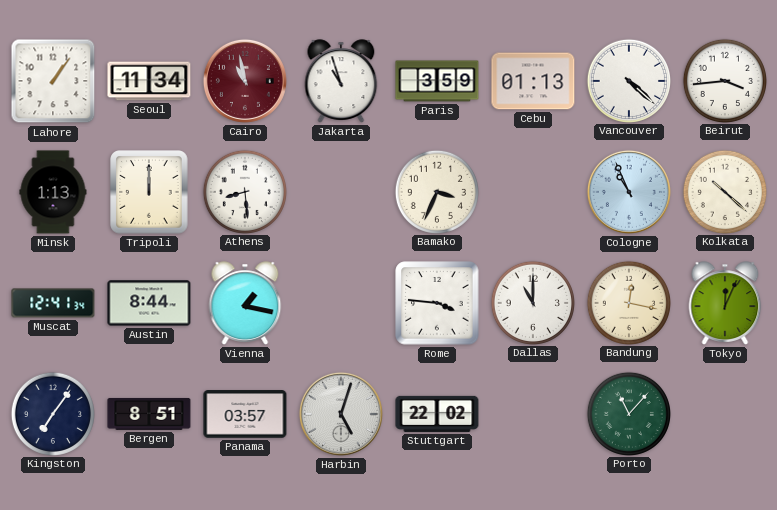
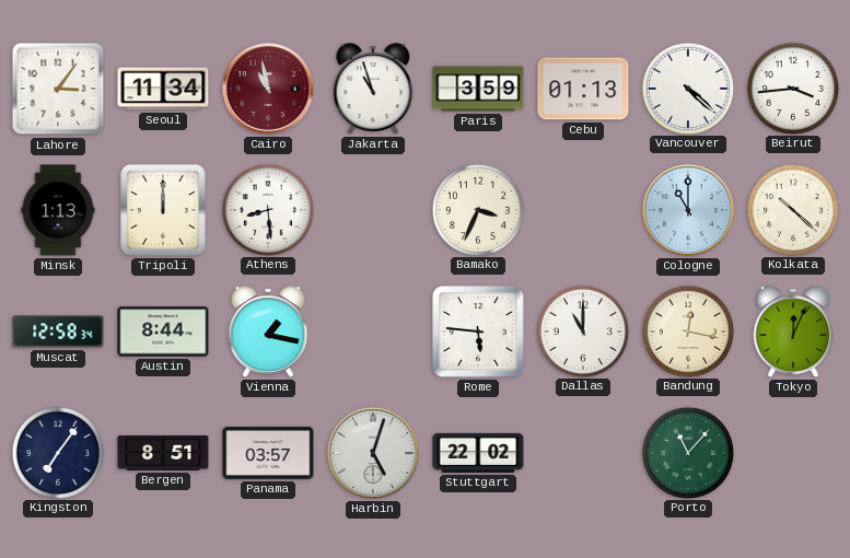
Lahore: 1:06 -> 3:06
Cologne: 10:56 -> 11:00
Muscat: 12:41 -> 12:58
Rome: 3:46 -> 5:46
